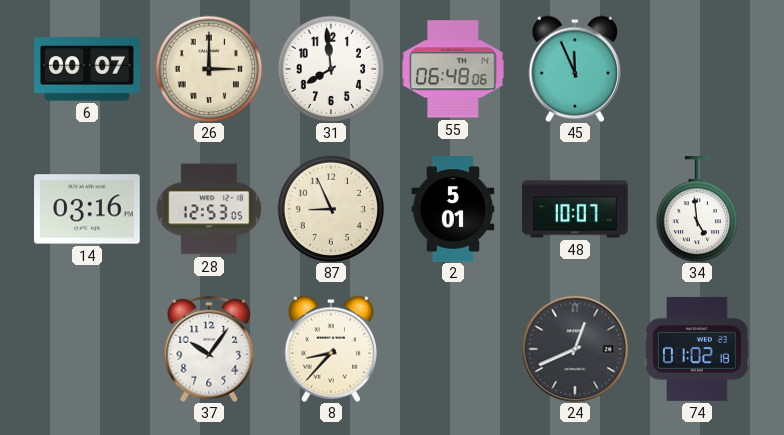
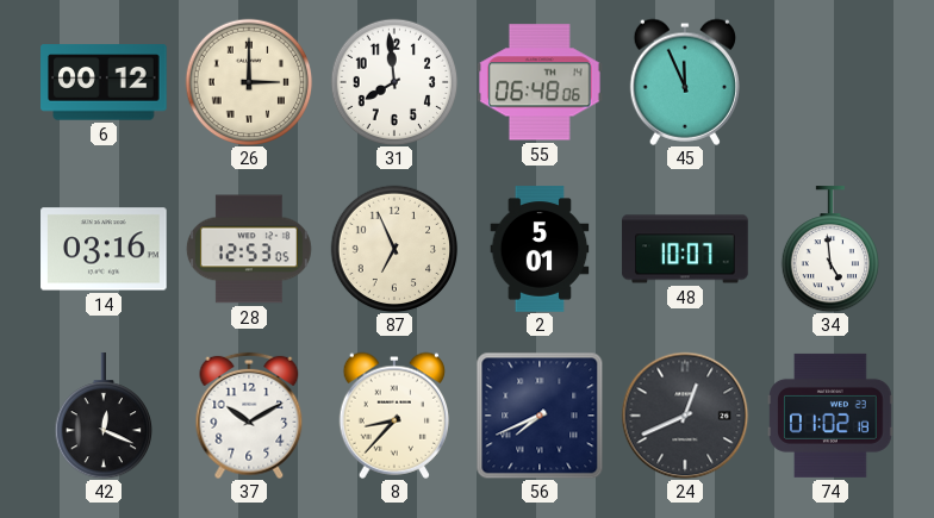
6: 00:07 -> 00:12
87: 8:56 -> 6:56
42: none -> 12:19
37: 10:06 -> 10:10
56: none -> 7:41
